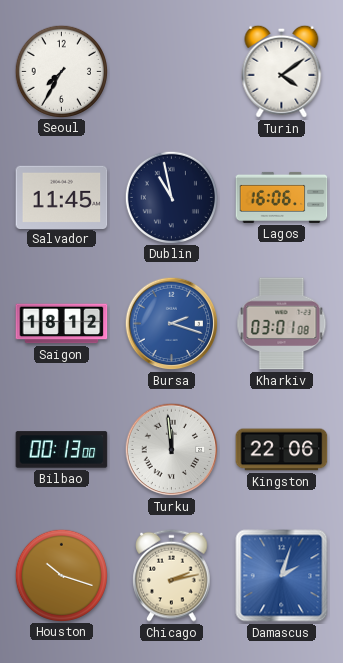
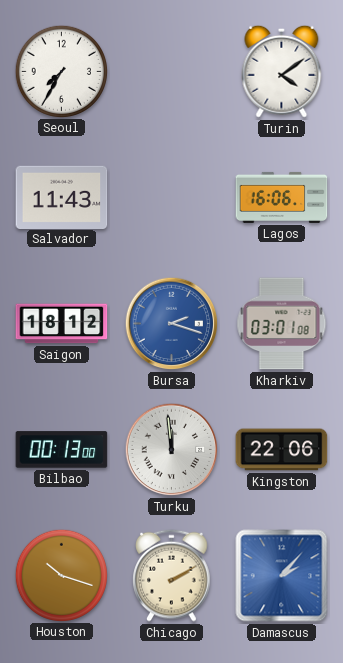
Salvador: 11:45 -> 11:43
Dublin: 10:58 -> none
Chicago: 2:13 -> 2:10
Damascus: 2:03 -> 2:07
